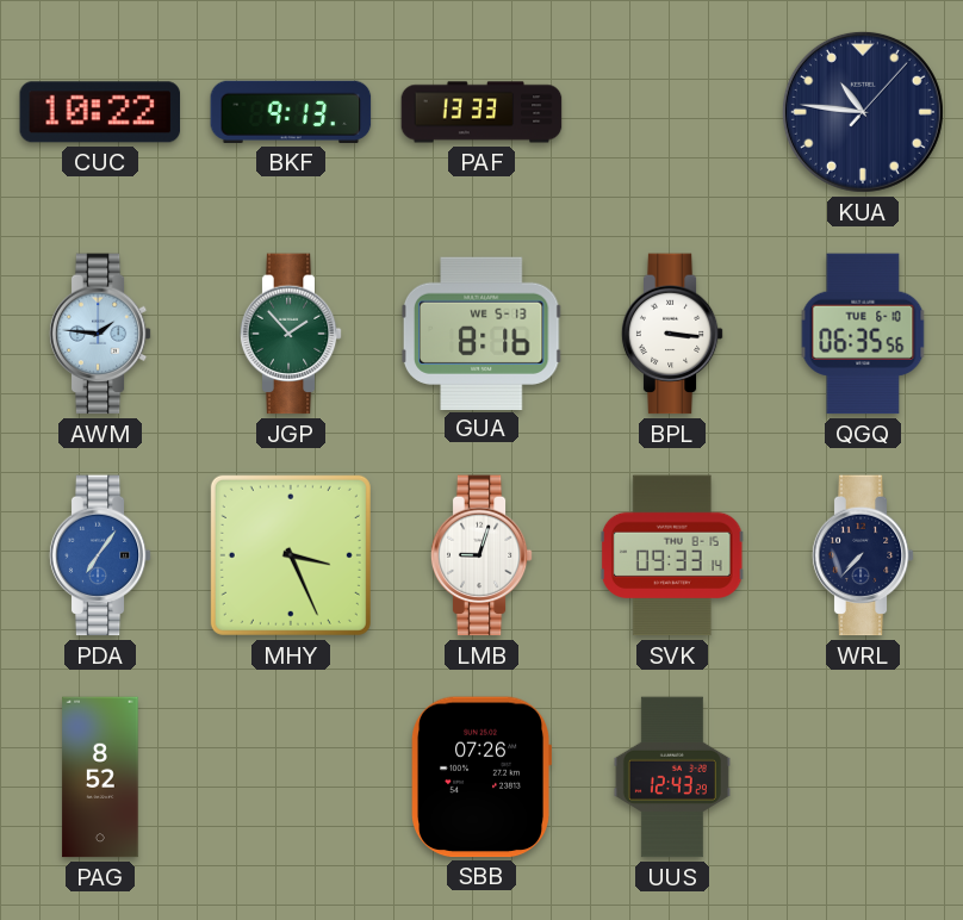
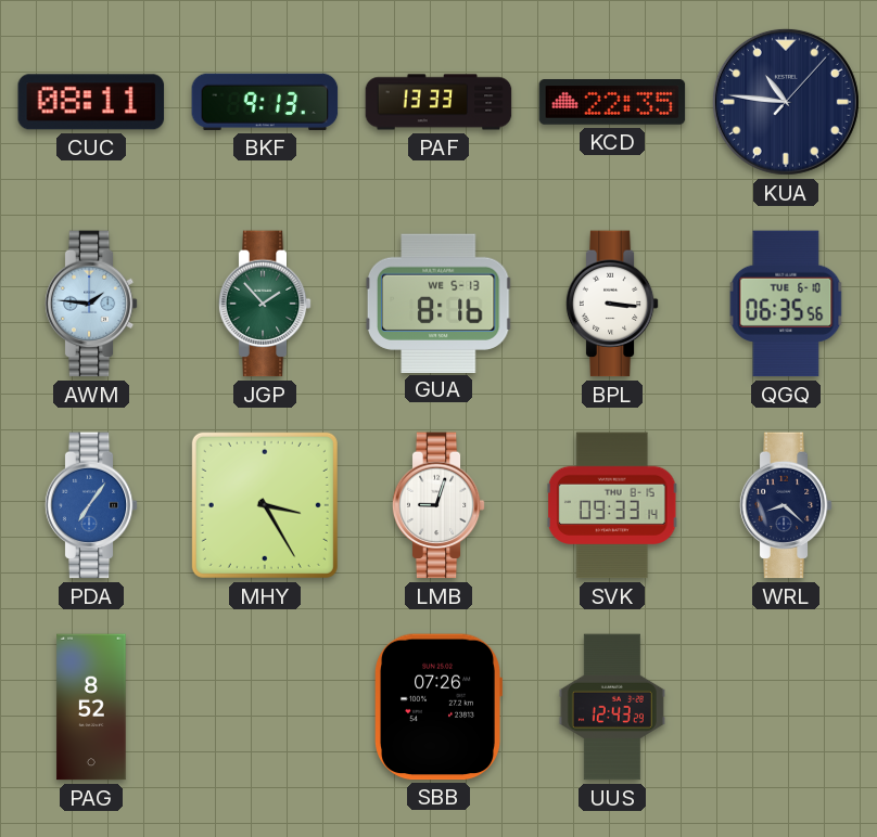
CUC: 10:22 -> 08:11
KCD: none -> 22:35
MHY: 3:26 -> 3:25
WRL: 7:37 -> 8:22
